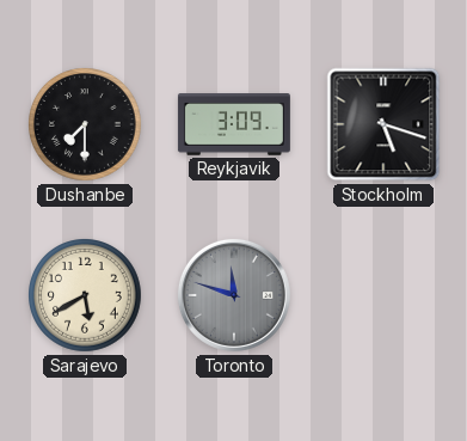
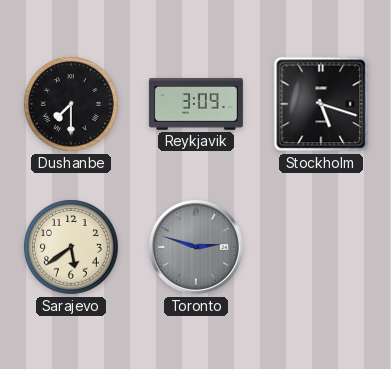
Sarajevo: 5:40 -> 5:39
Toronto: 11:48 -> 2:48
